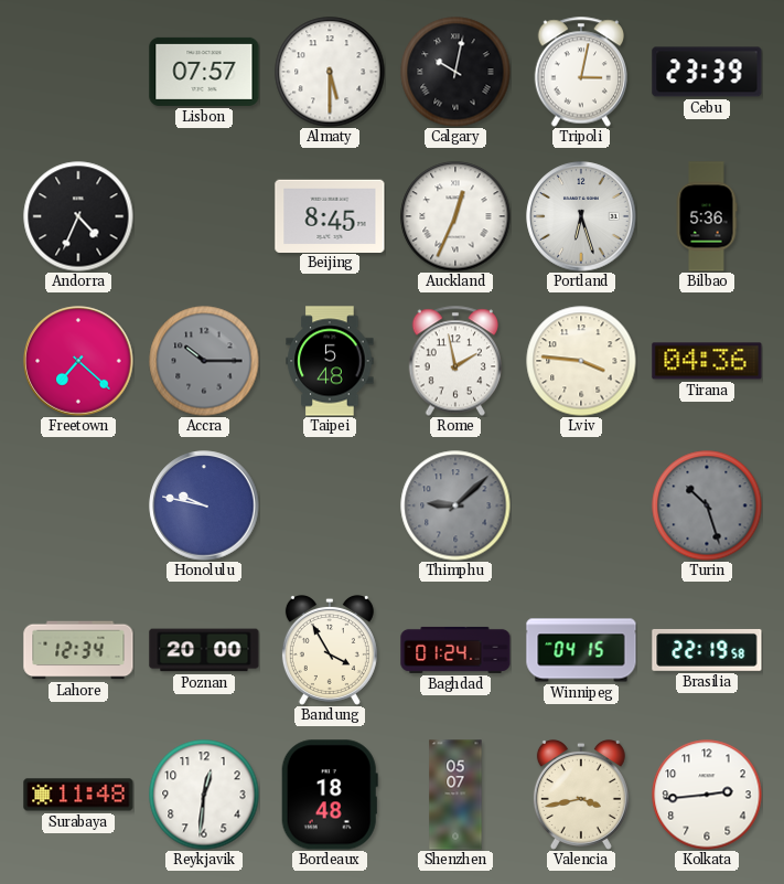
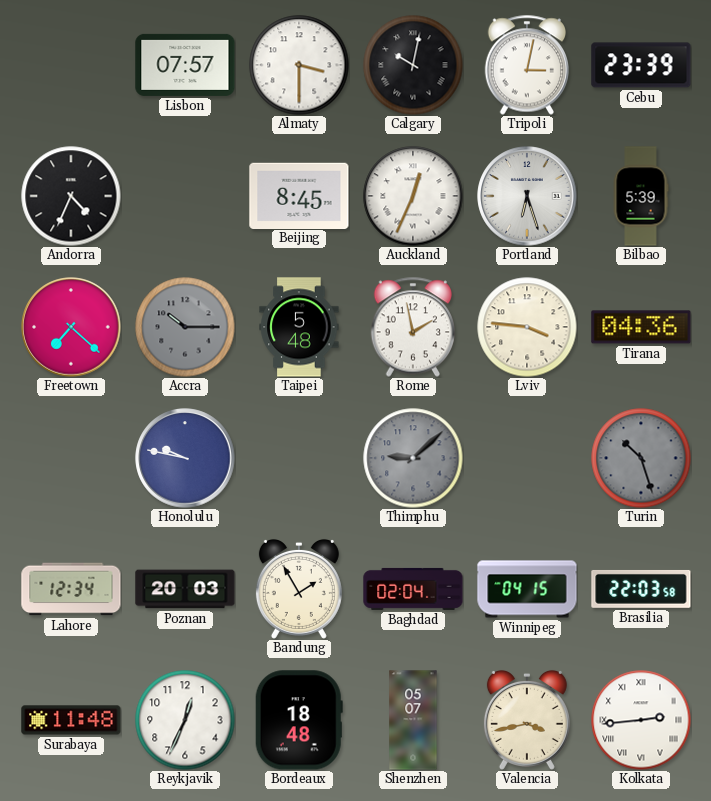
Almaty: 5:30 -> 3:30
Bilbao: 5:36 -> 5:39
Poznan: 20:00 -> 20:03
Bandung: 3:55 -> 1:55
Baghdad: 01:24 -> 02:04
Brasilia: 22:19 -> 22:03
Reykjavik: 12:31 -> 12:34
Kolkata numerals: Arabic -> Roman
